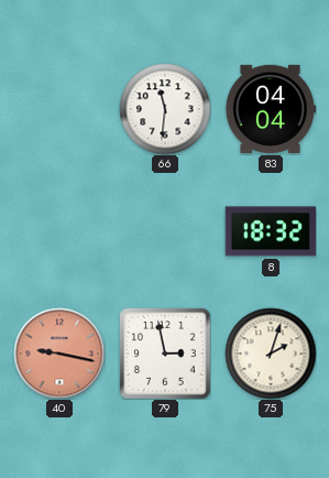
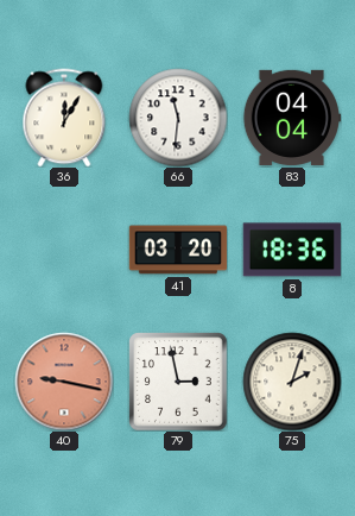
36: none -> 12:05
41: none -> 03:20
8: 18:32 -> 18:36
